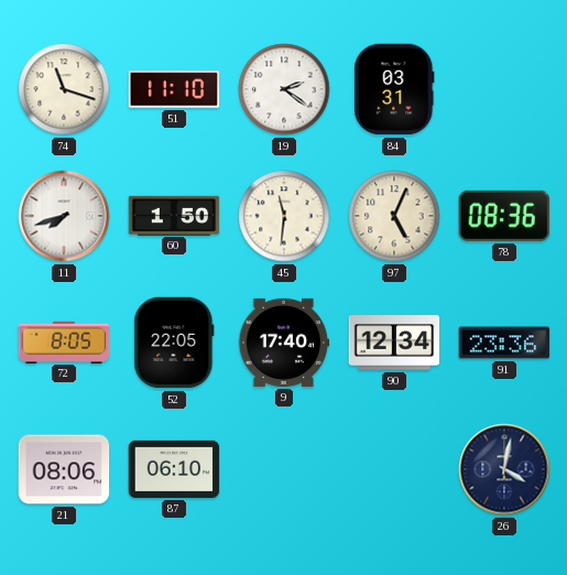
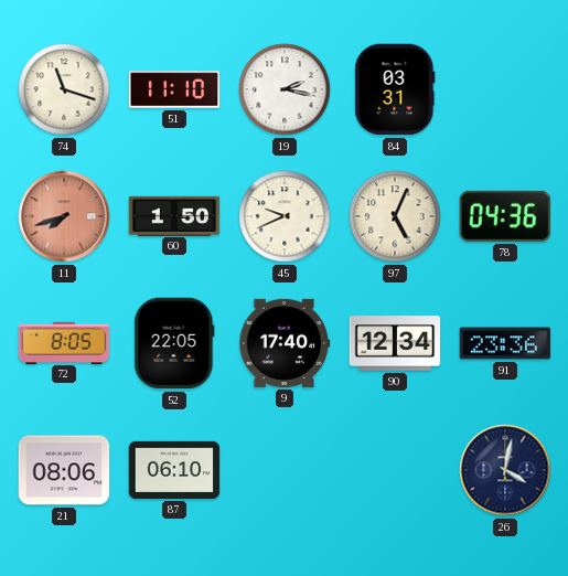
19: 2:21 -> 2:17
11 dial: white -> salmon
45: 11:31 -> 9:41
78: 08:36 -> 04:36
